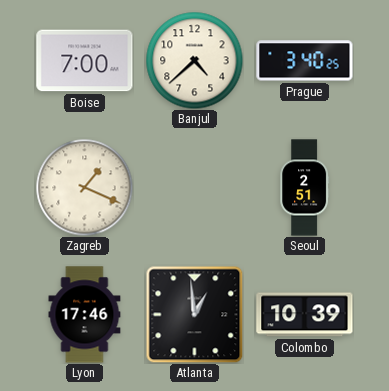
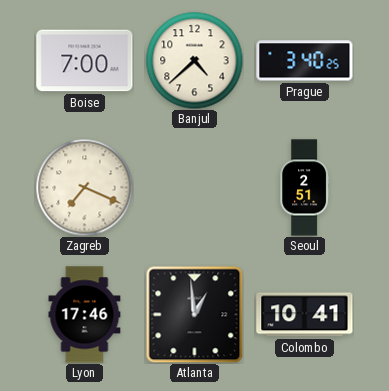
Zagreb: 1:19 -> 7:19
Colombo: 10:39 -> 10:41
